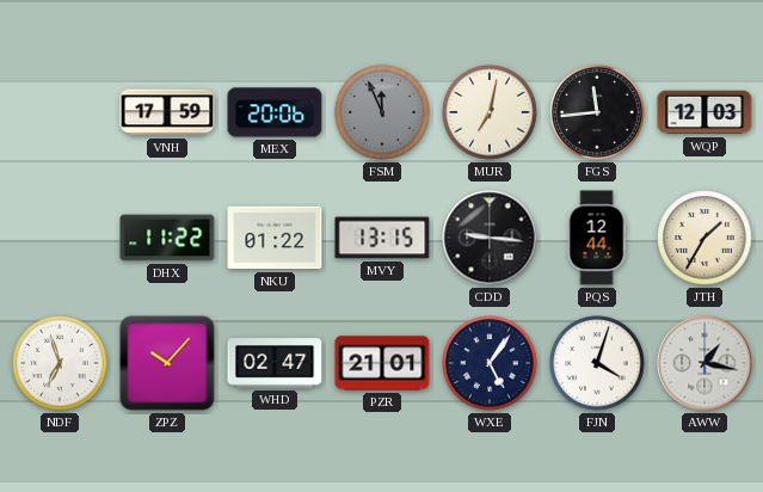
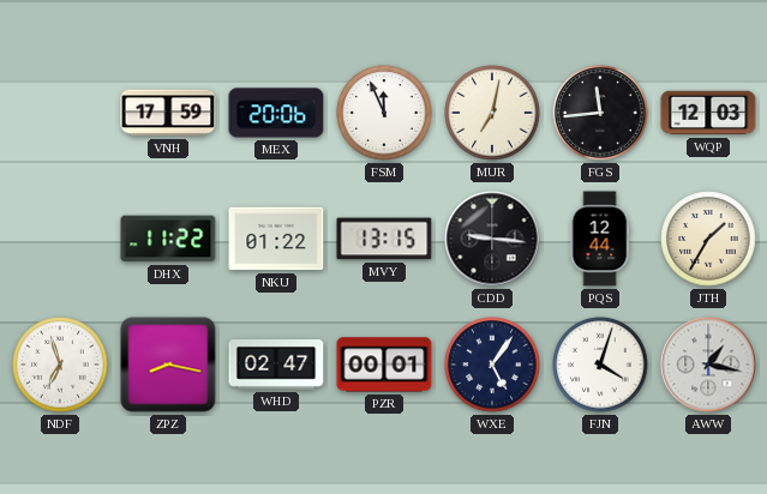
FSM dial: grey -> white
ZPZ: 10:07 -> 8:17
PZR: 21:01 -> 00:01
